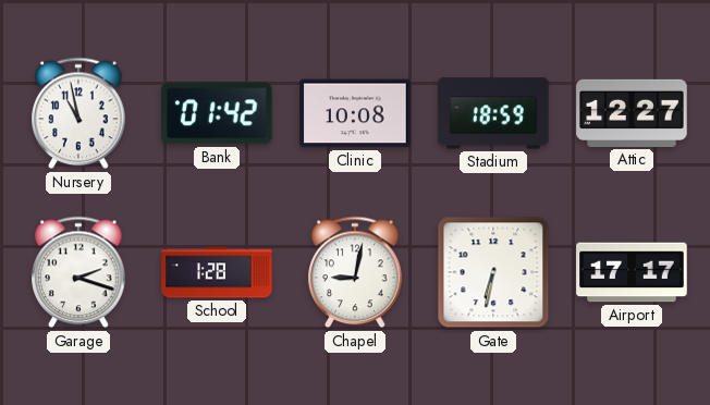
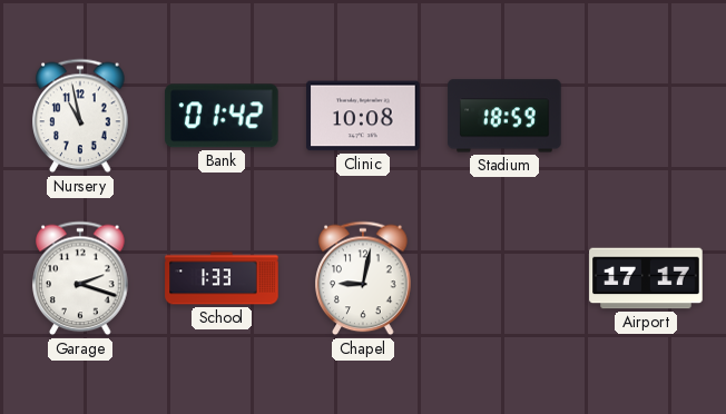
Attic: 12:27 -> none
School: 1:28 -> 1:33
Gate: 6:32 -> none
